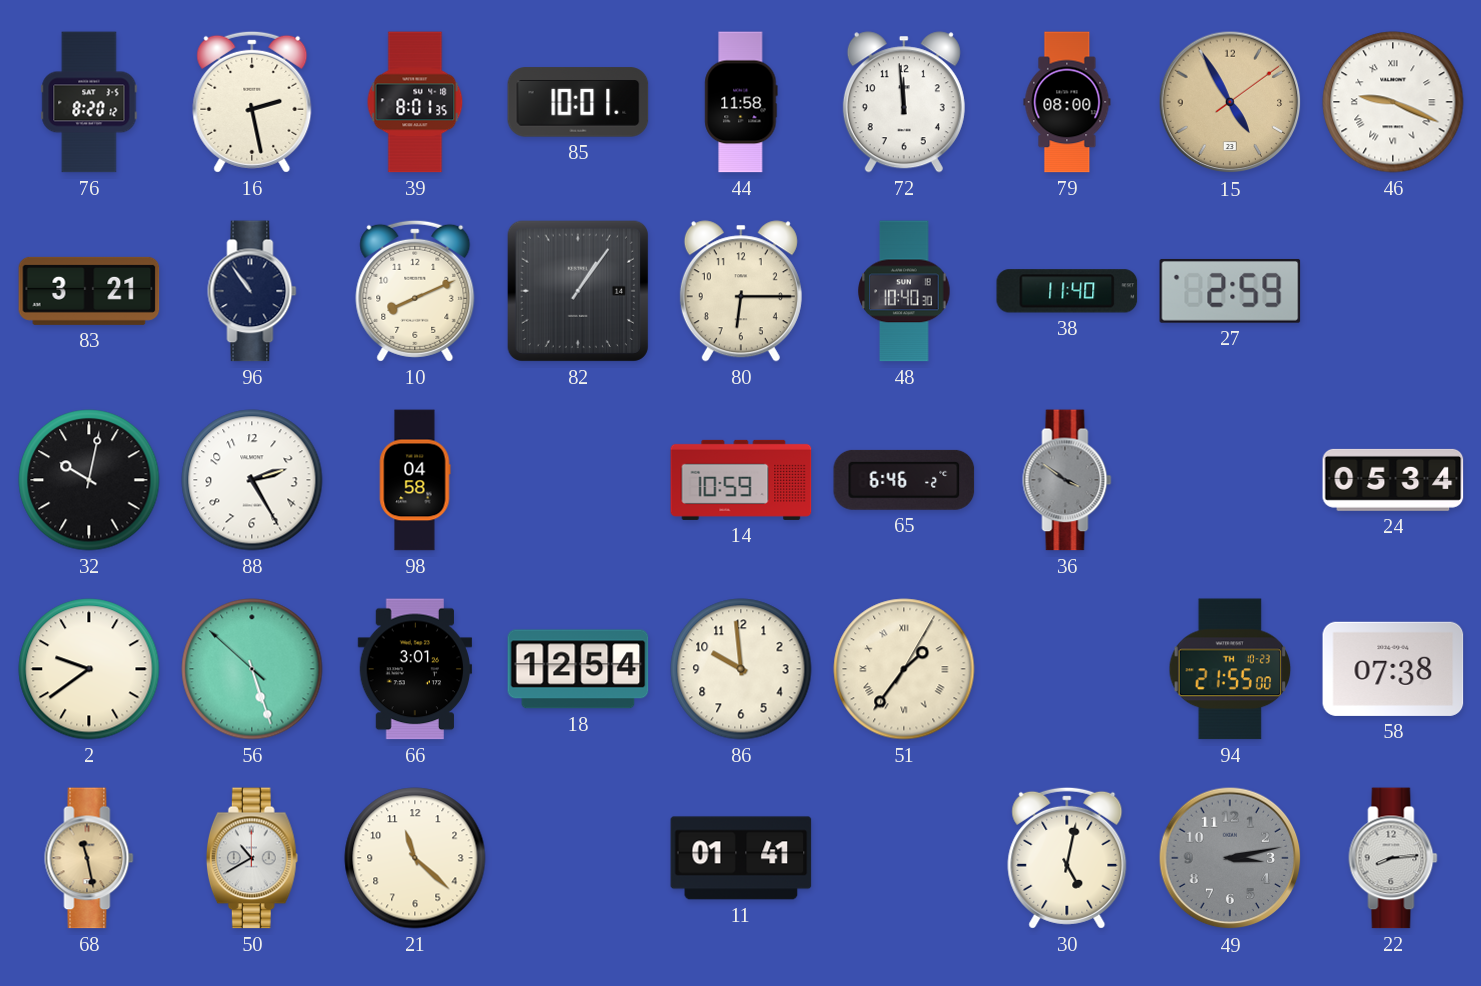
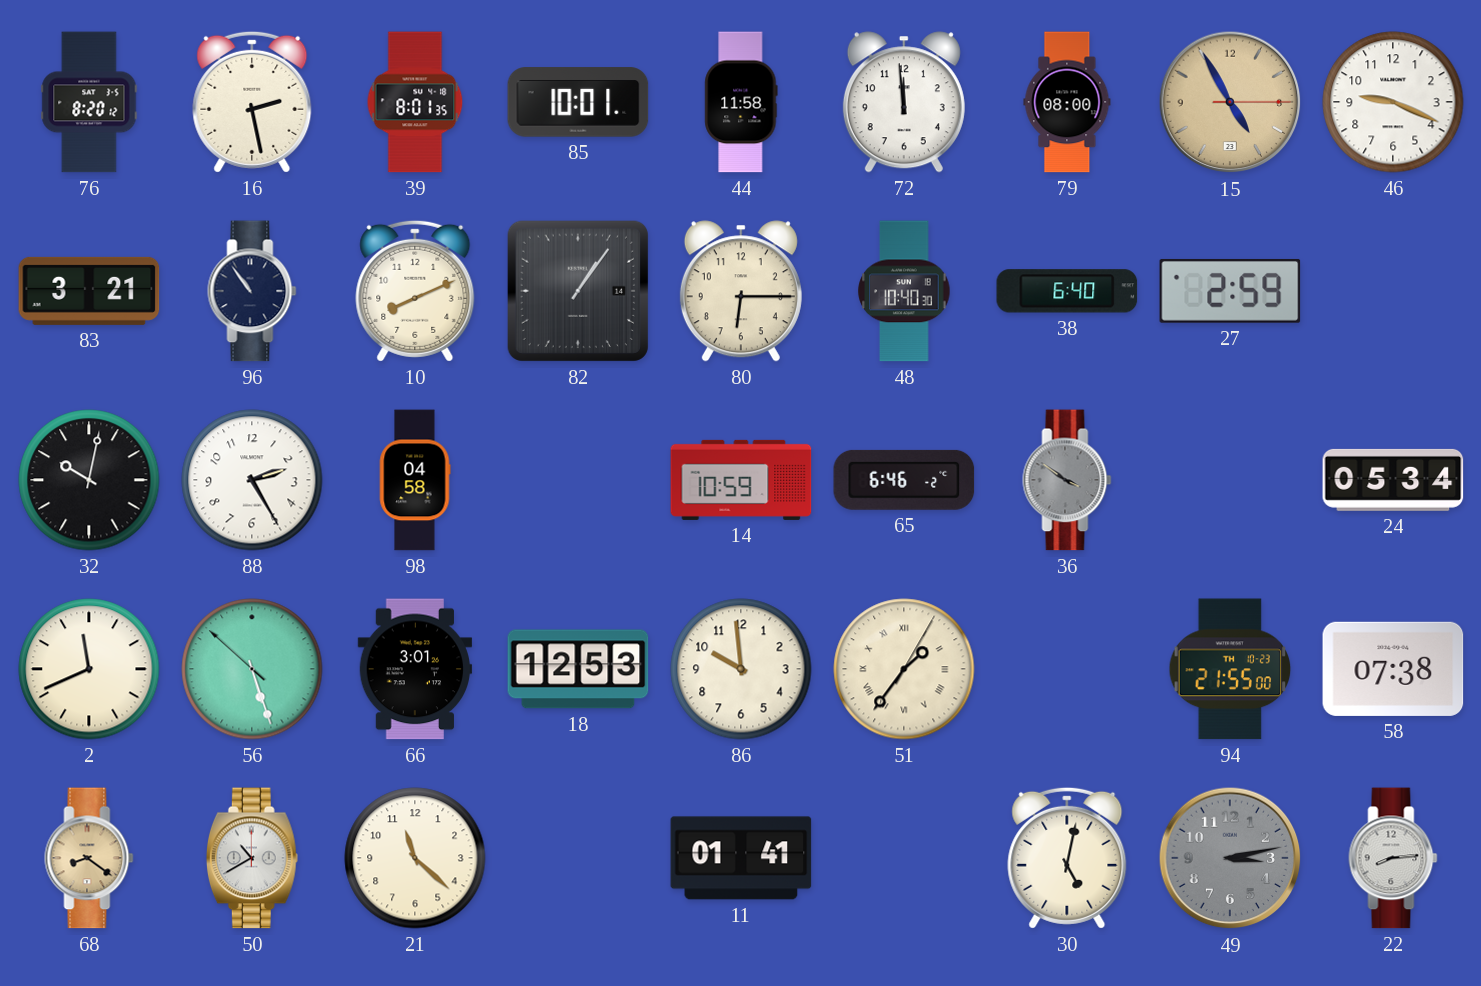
15: 4:55:09 -> 4:55:15
46 numerals: Roman -> Arabic
38: 11:40 -> 6:40
2: 9:39 -> 11:41
18: 12:54 -> 12:53
68: 11:28 -> 8:21
